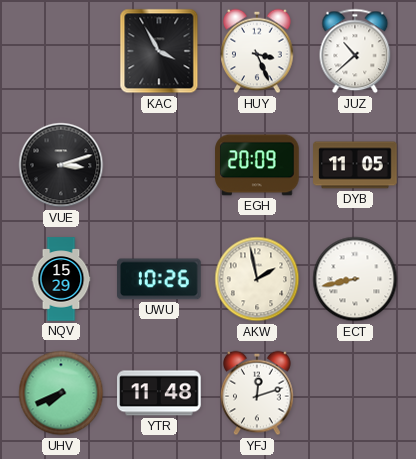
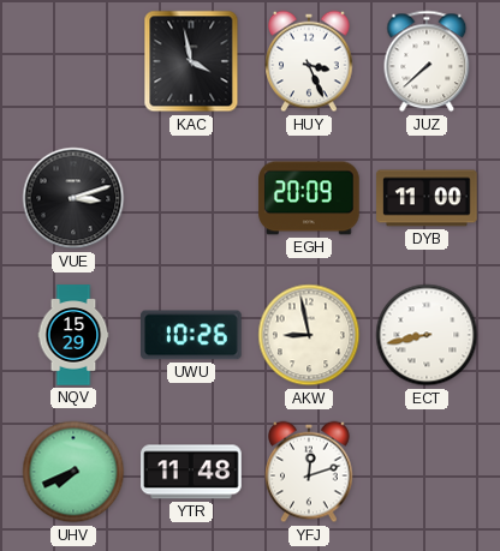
KAC: 3:55 -> 3:58
JUZ: 10:38 -> 7:38
DYB: 11:05 -> 11:00
AKW: 1:58 -> 8:58
